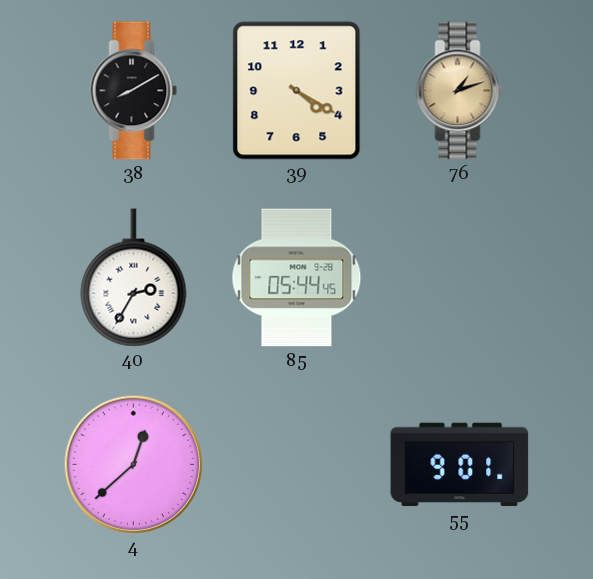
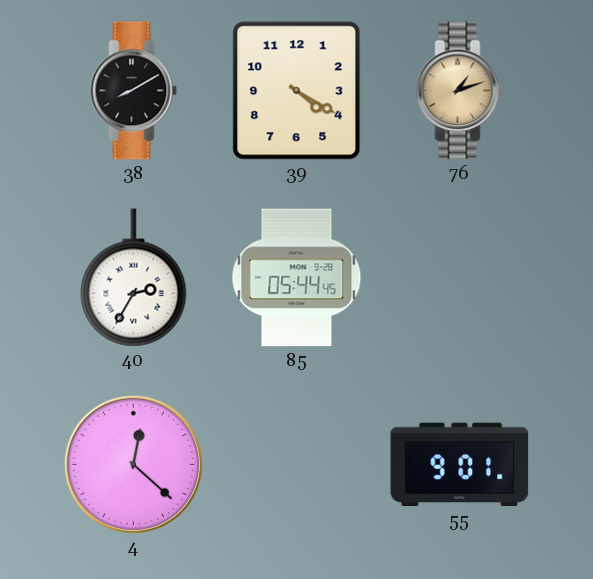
4: 12:38 -> 12:22
